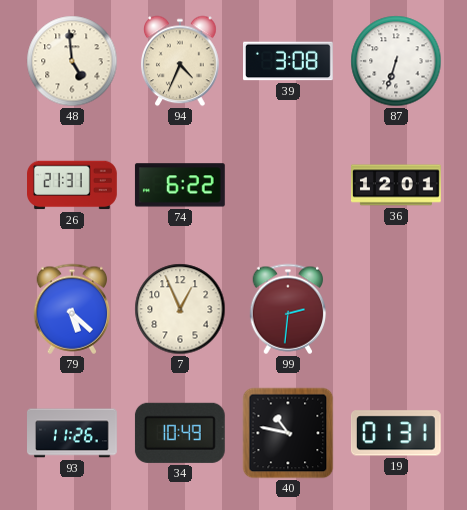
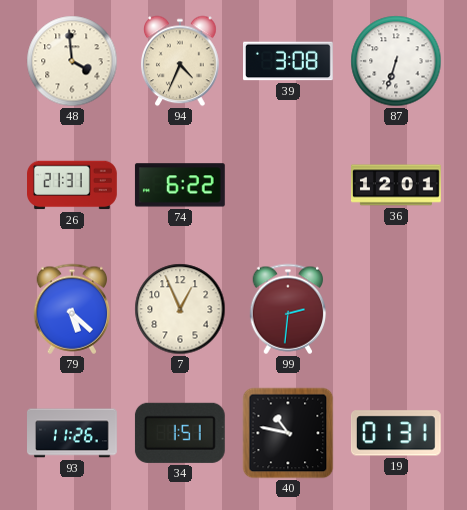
48: 4:59 -> 3:59
34: 10:49 -> 1:51
